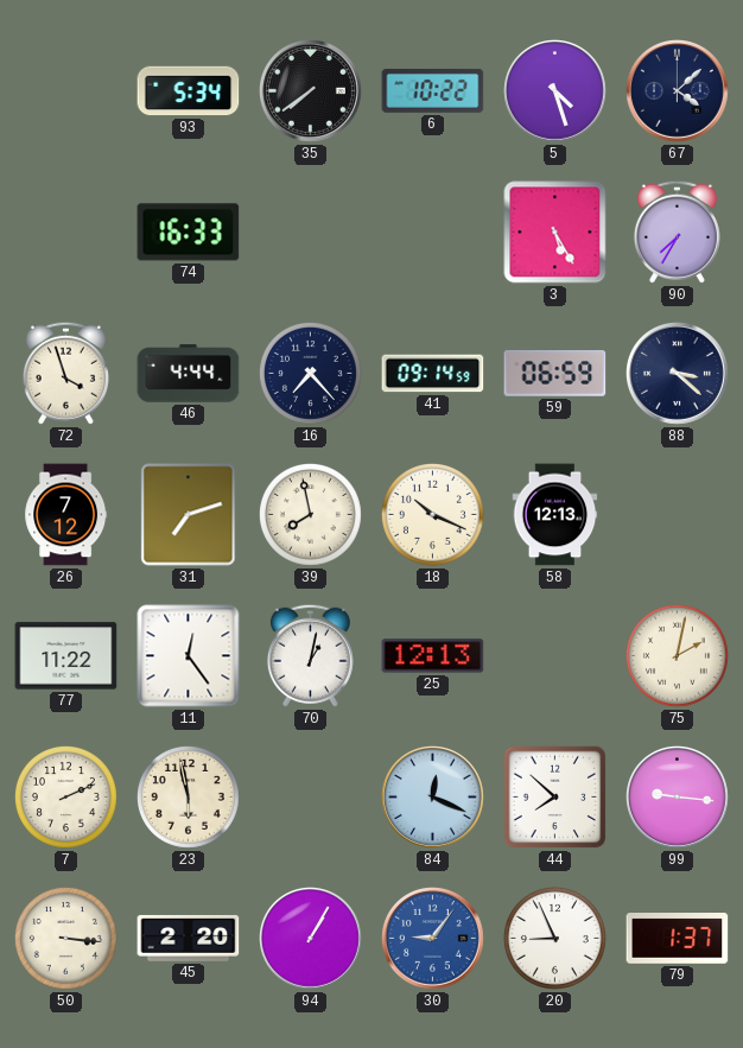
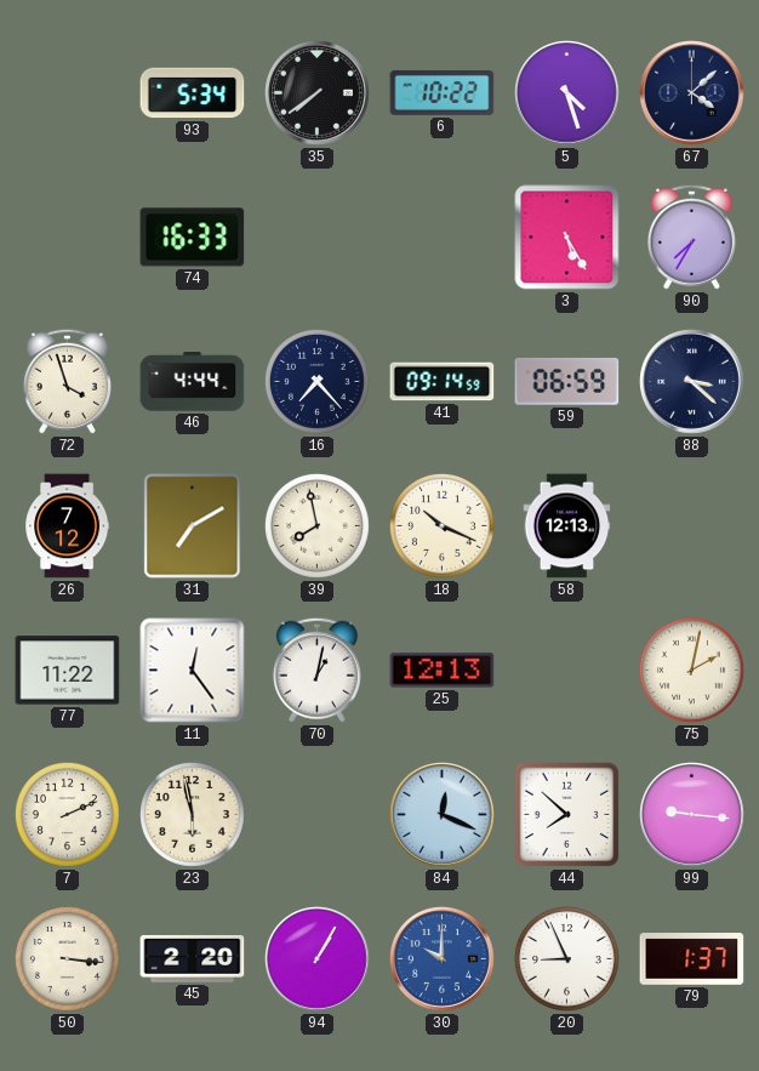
31: 7:12 -> 7:10
30: 9:06 -> 10:00
